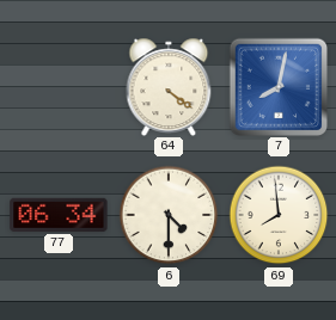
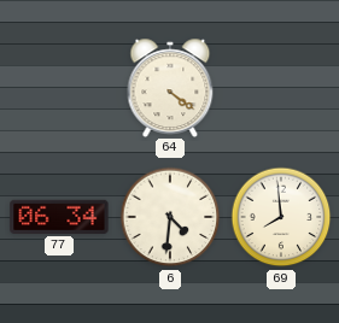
7: 8:02 -> none
6: 4:30 -> 4:31
